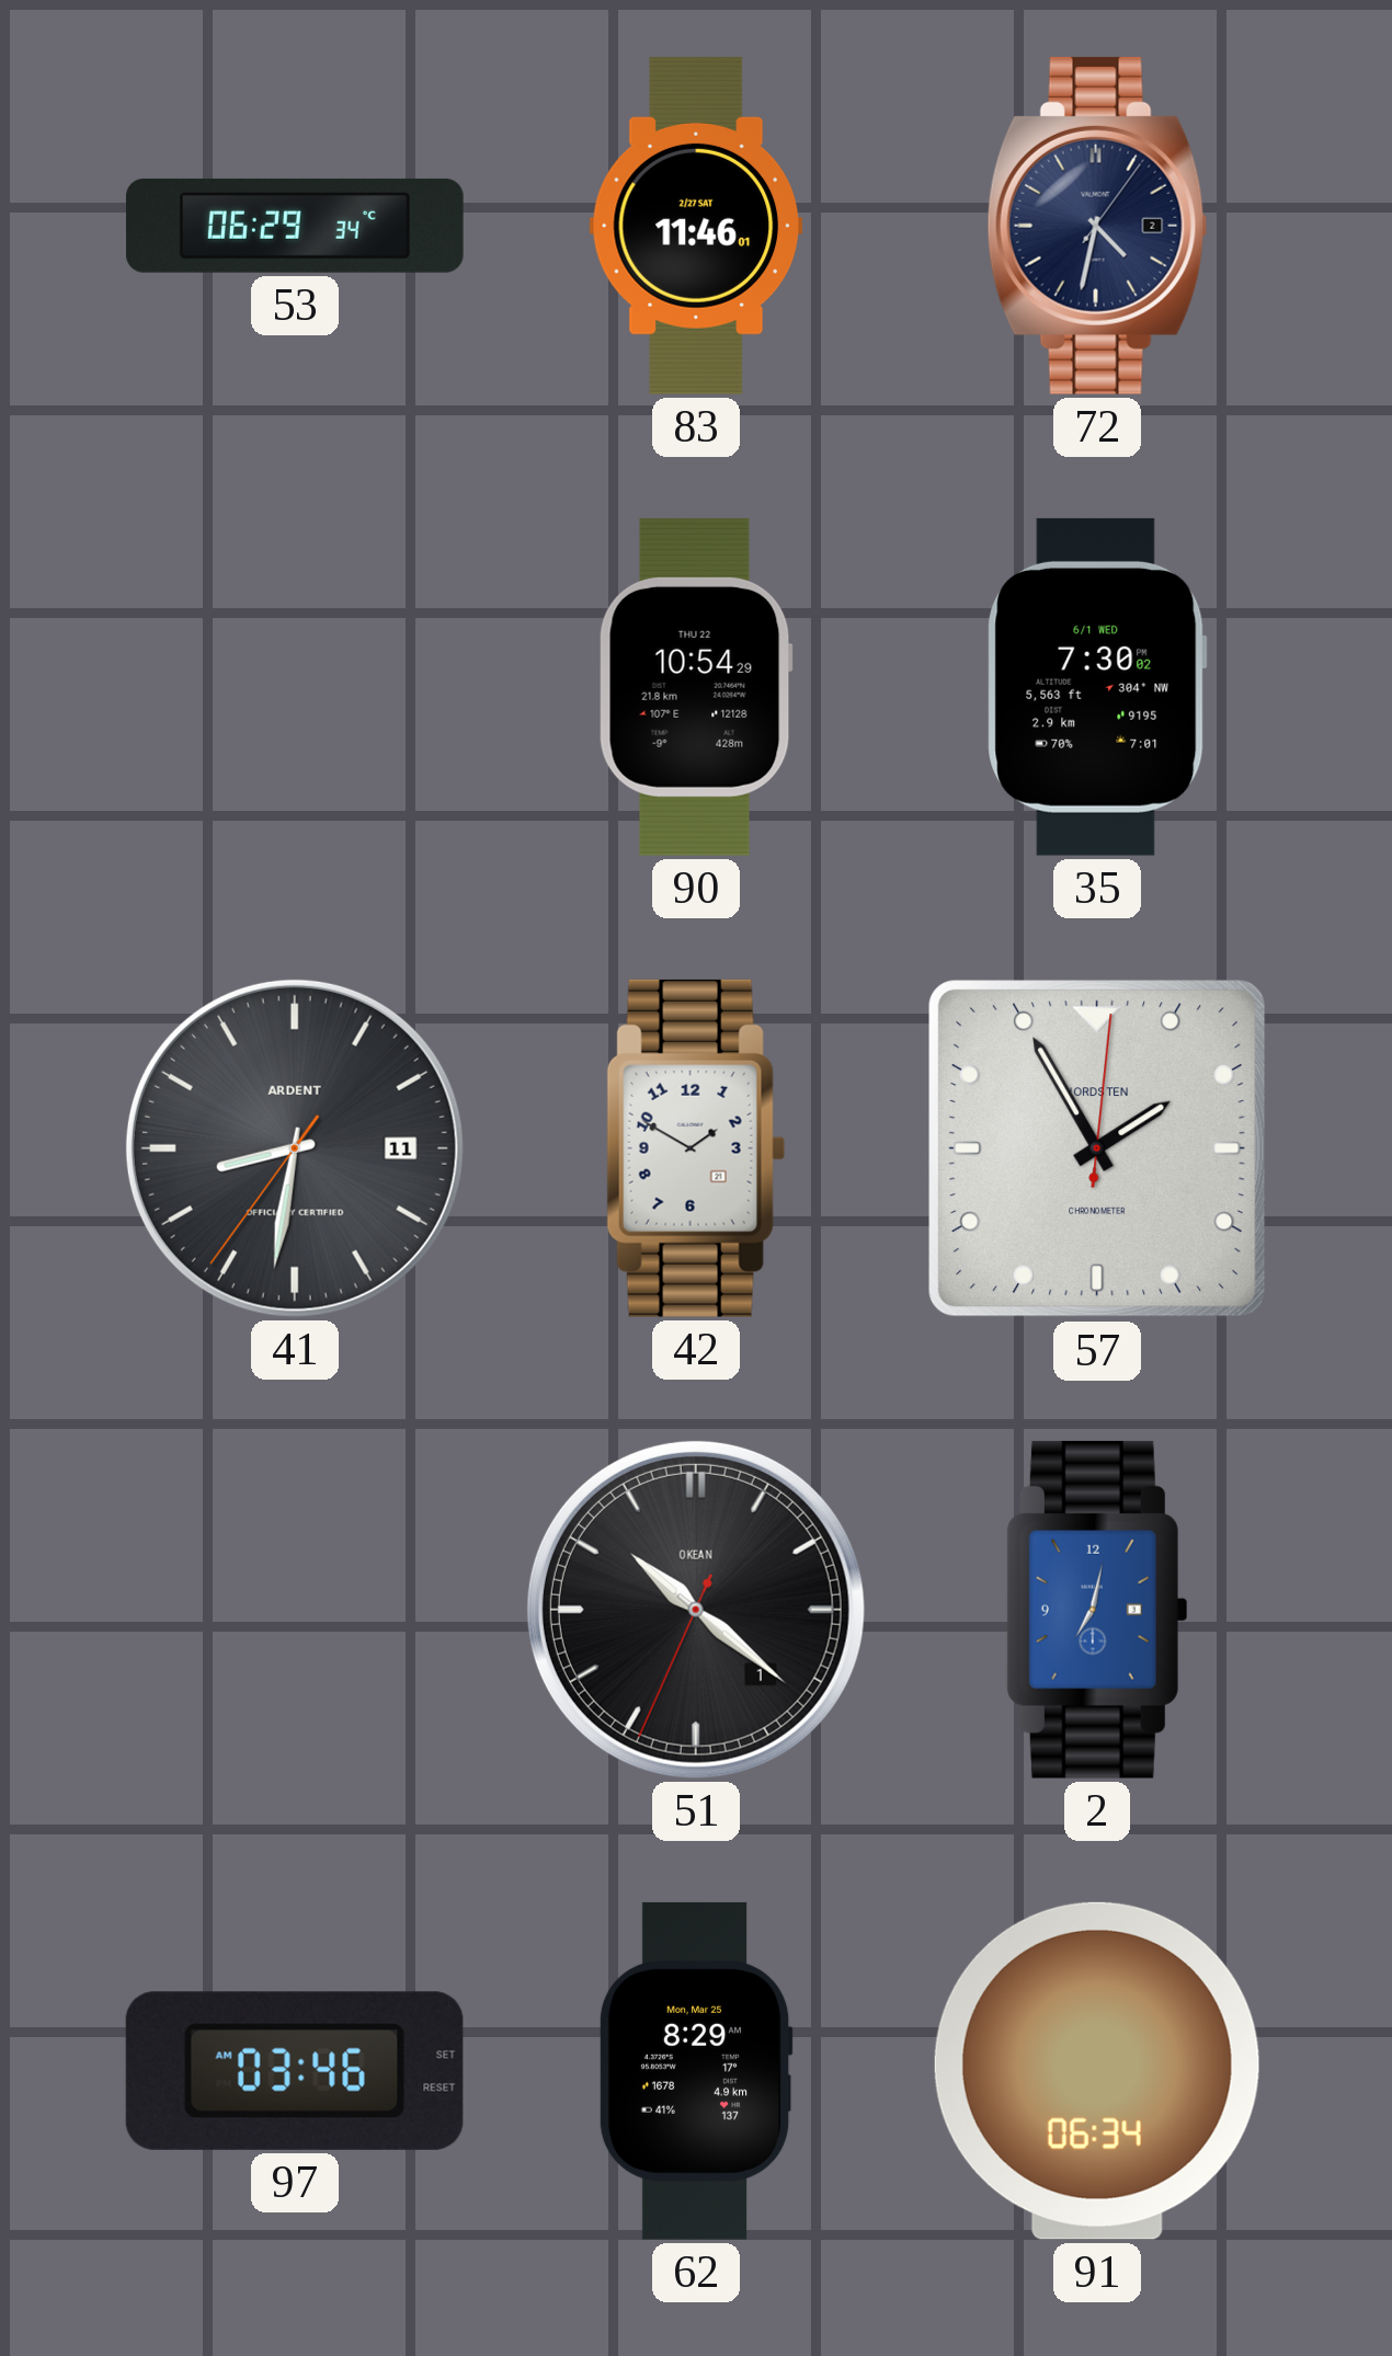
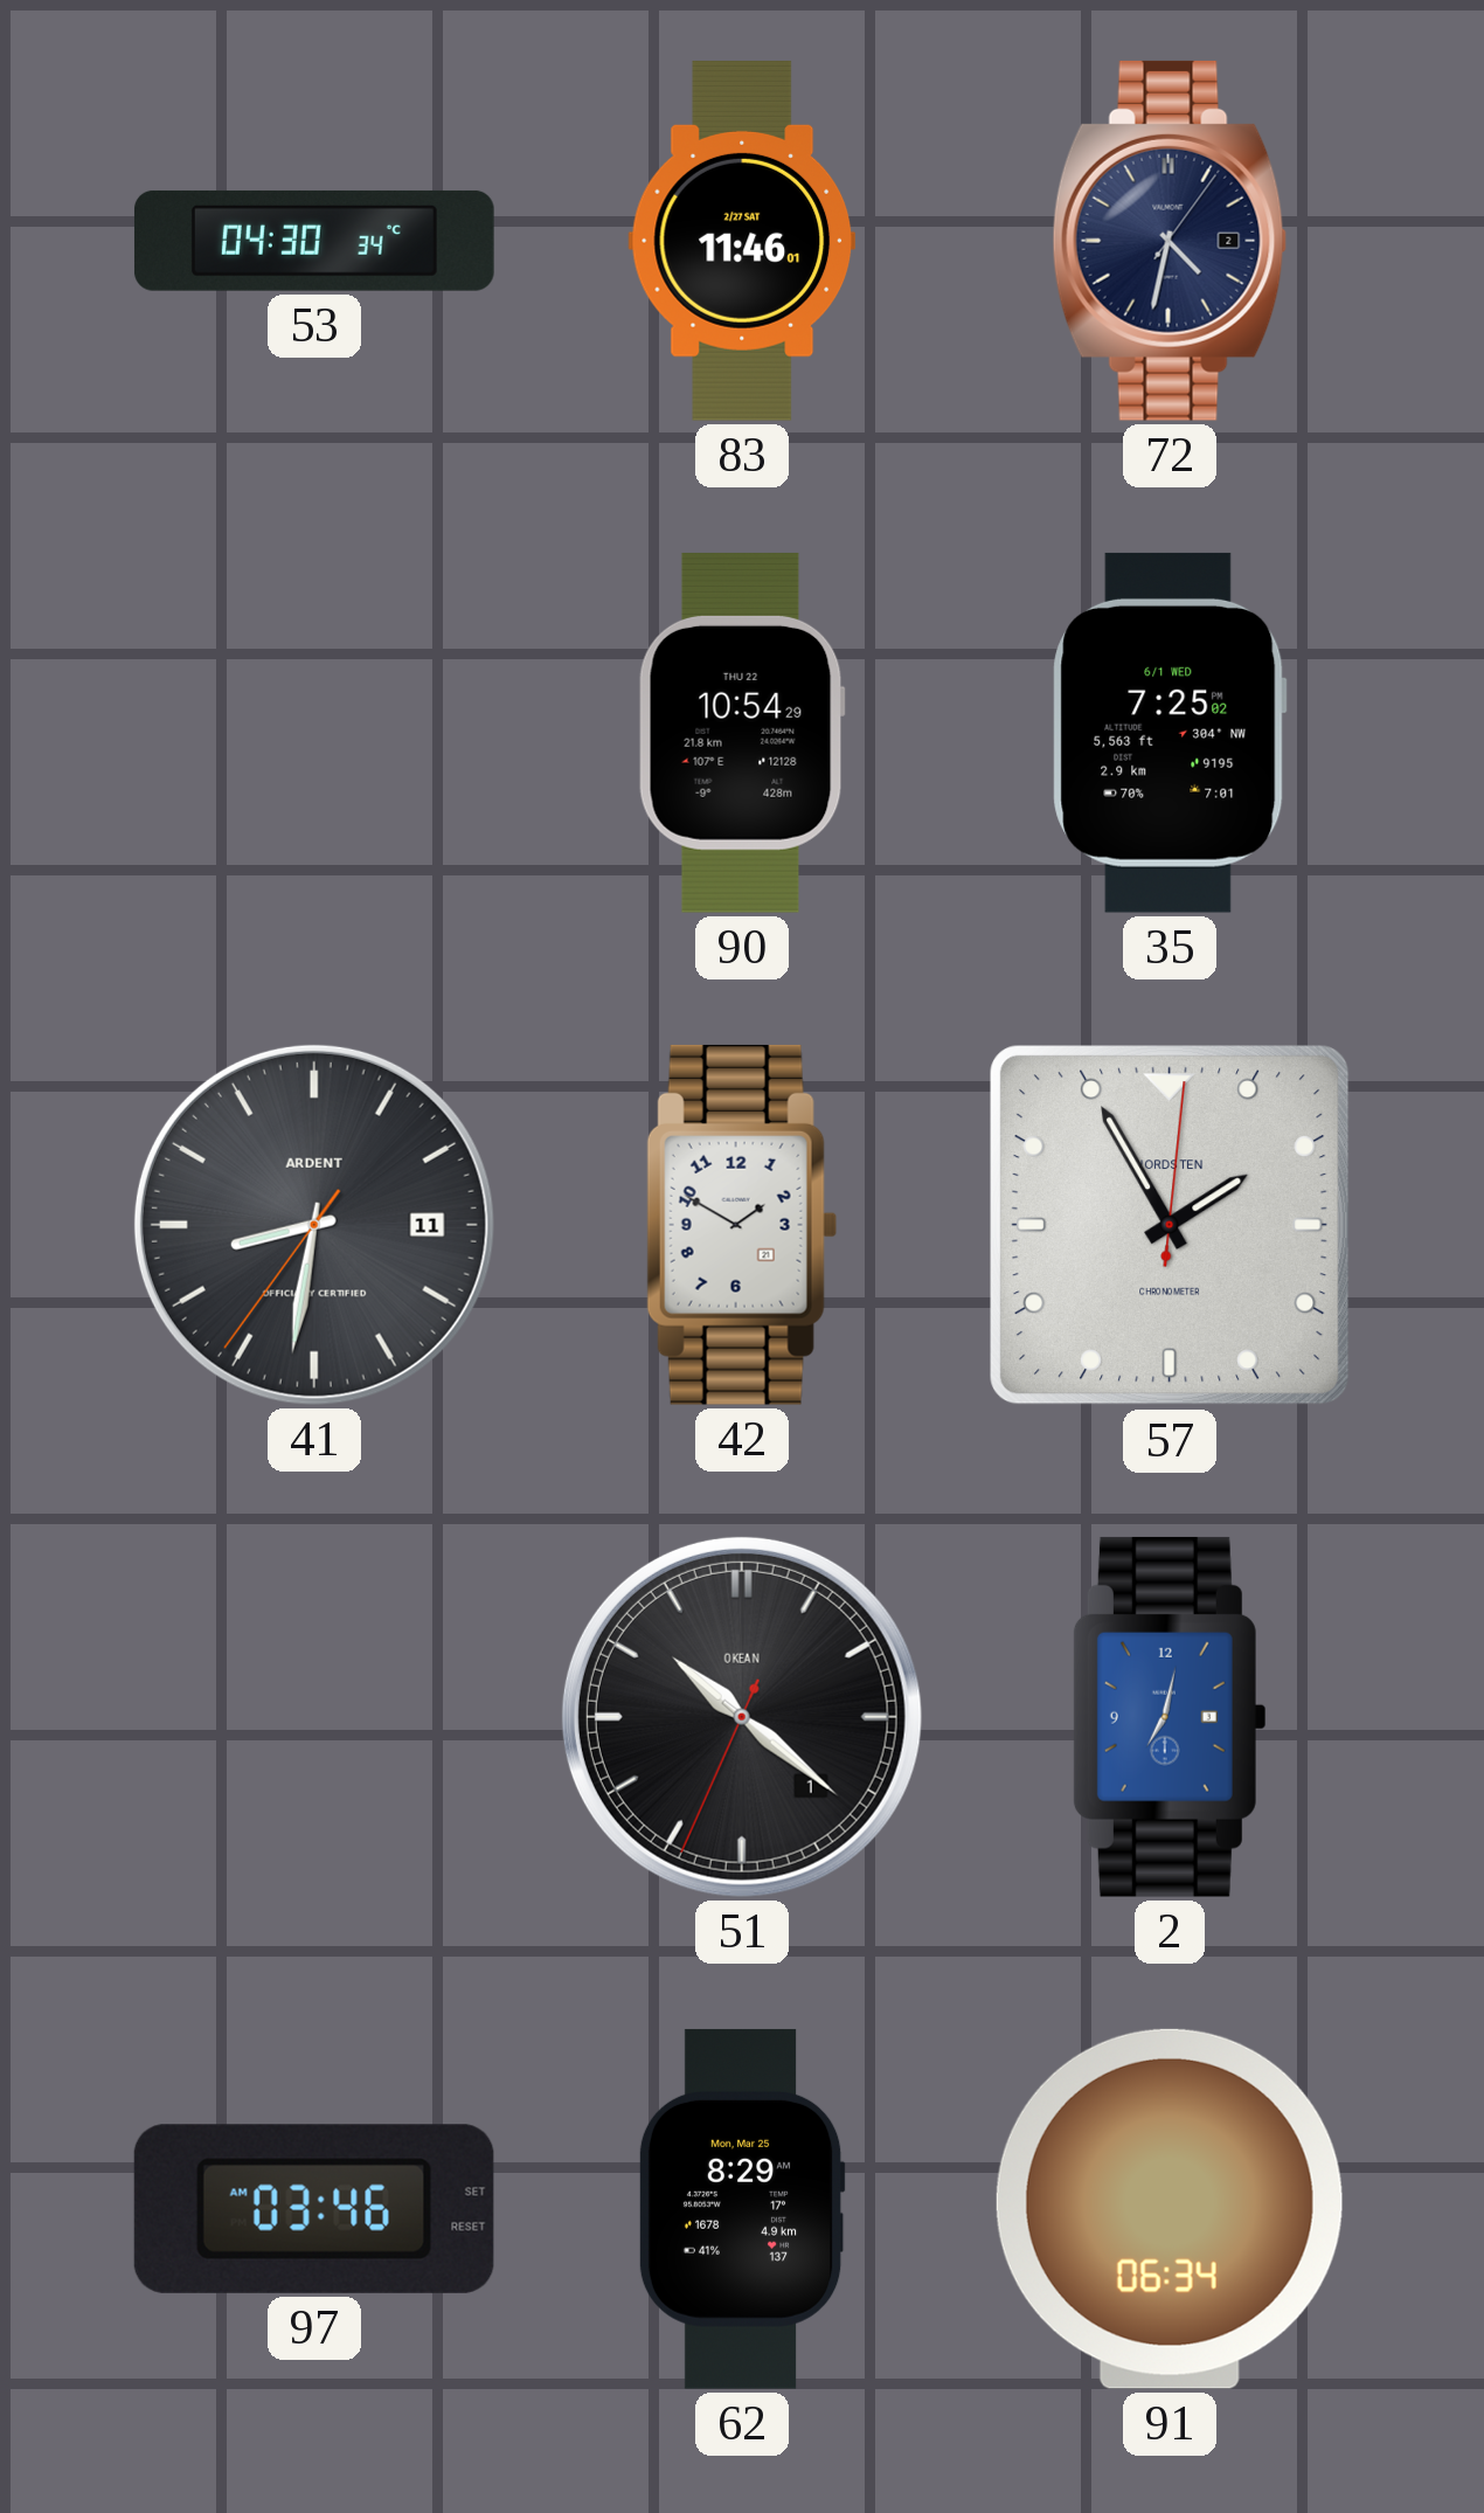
53: 06:29 -> 04:30
35: 7:30 -> 7:25
